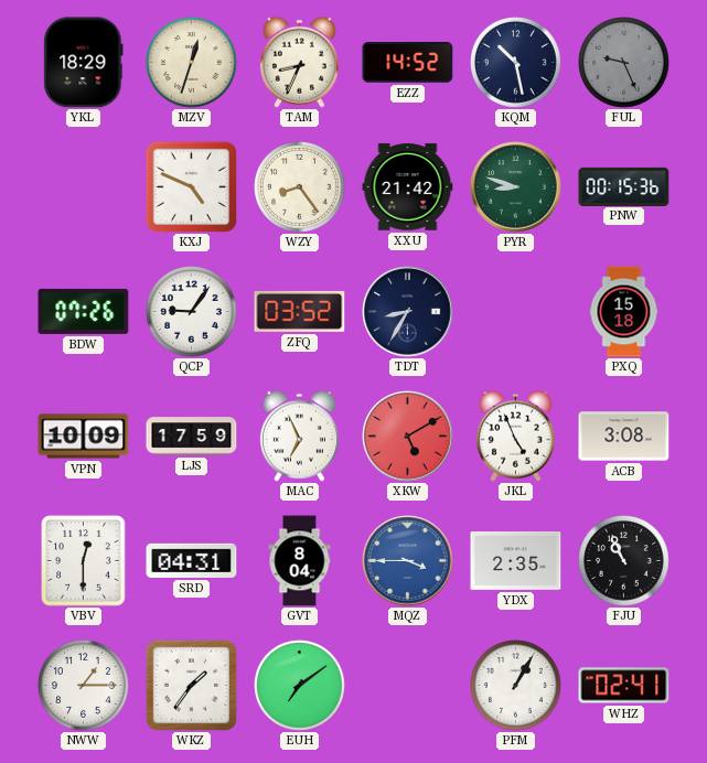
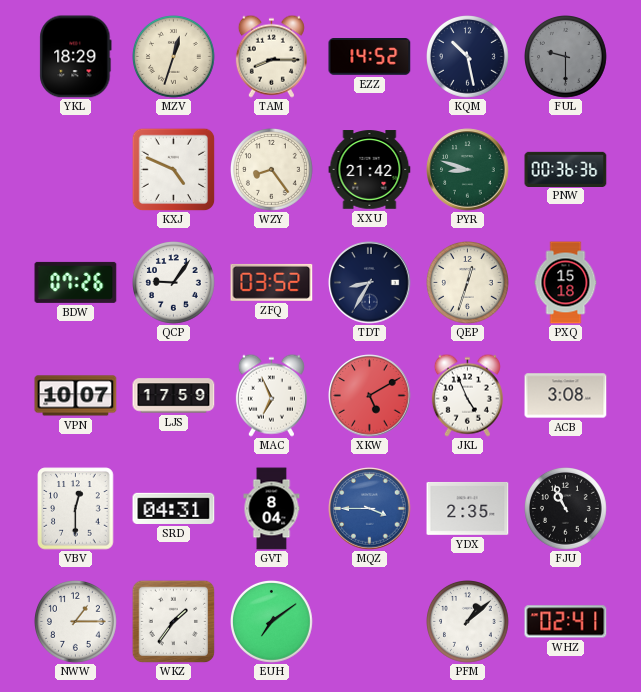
TAM: 8:34 -> 8:15
FUL: 9:26 -> 9:30
PNW: 00:15 -> 00:36
QEP: none -> 12:33
VPN: 10:09 -> 10:07
PFM: 1:05 -> 1:08
